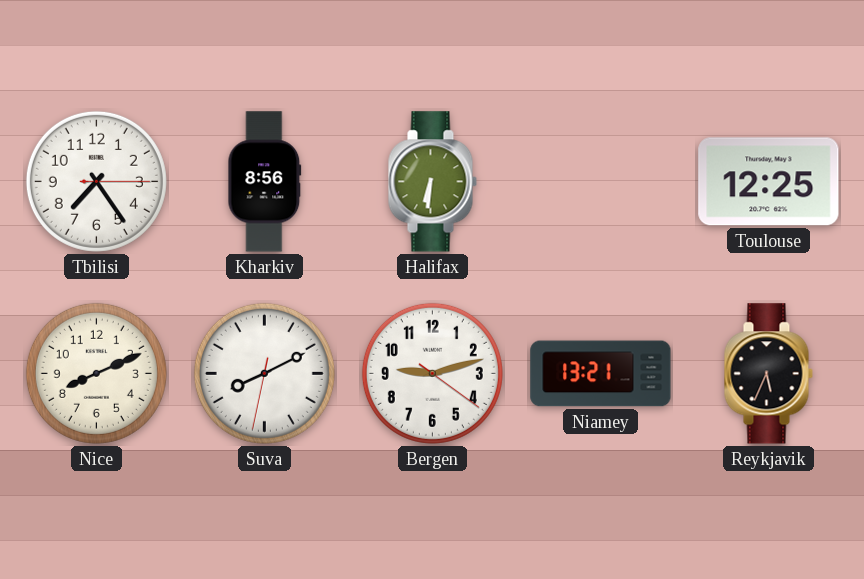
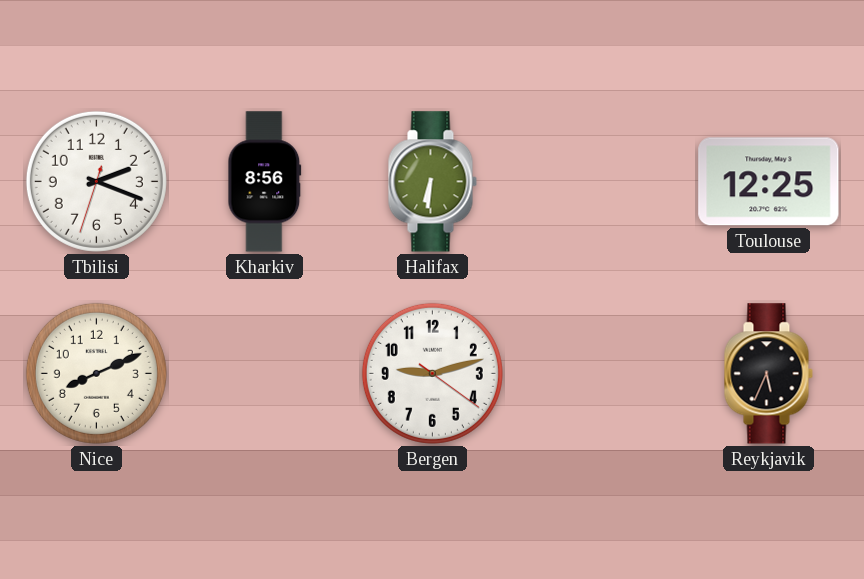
Tbilisi: 7:24 -> 2:18
Suva: 8:10 -> none
Niamey: 13:21 -> none
